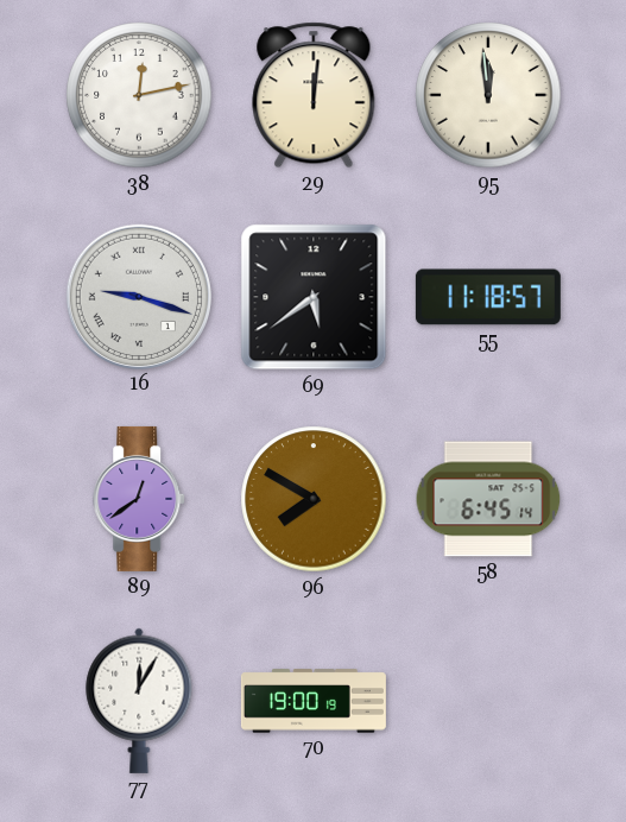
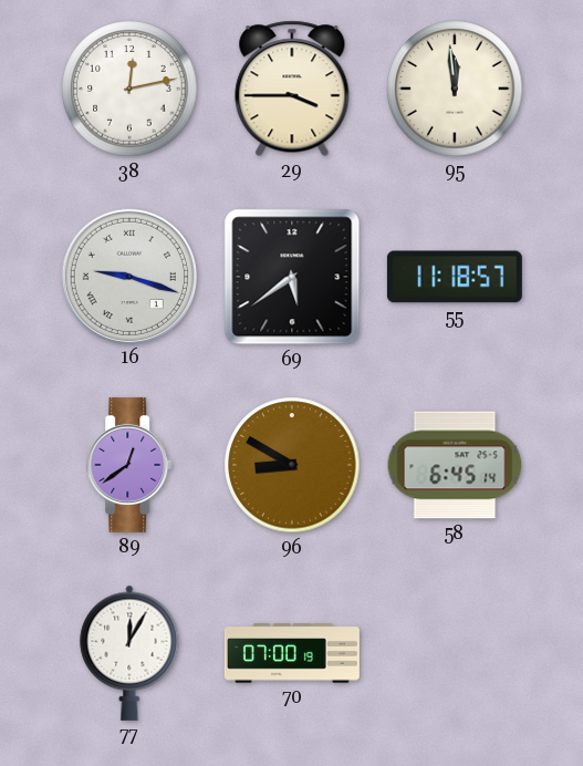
29: 12:01 -> 3:45
96: 7:50 -> 8:50
70: 19:00 -> 07:00
